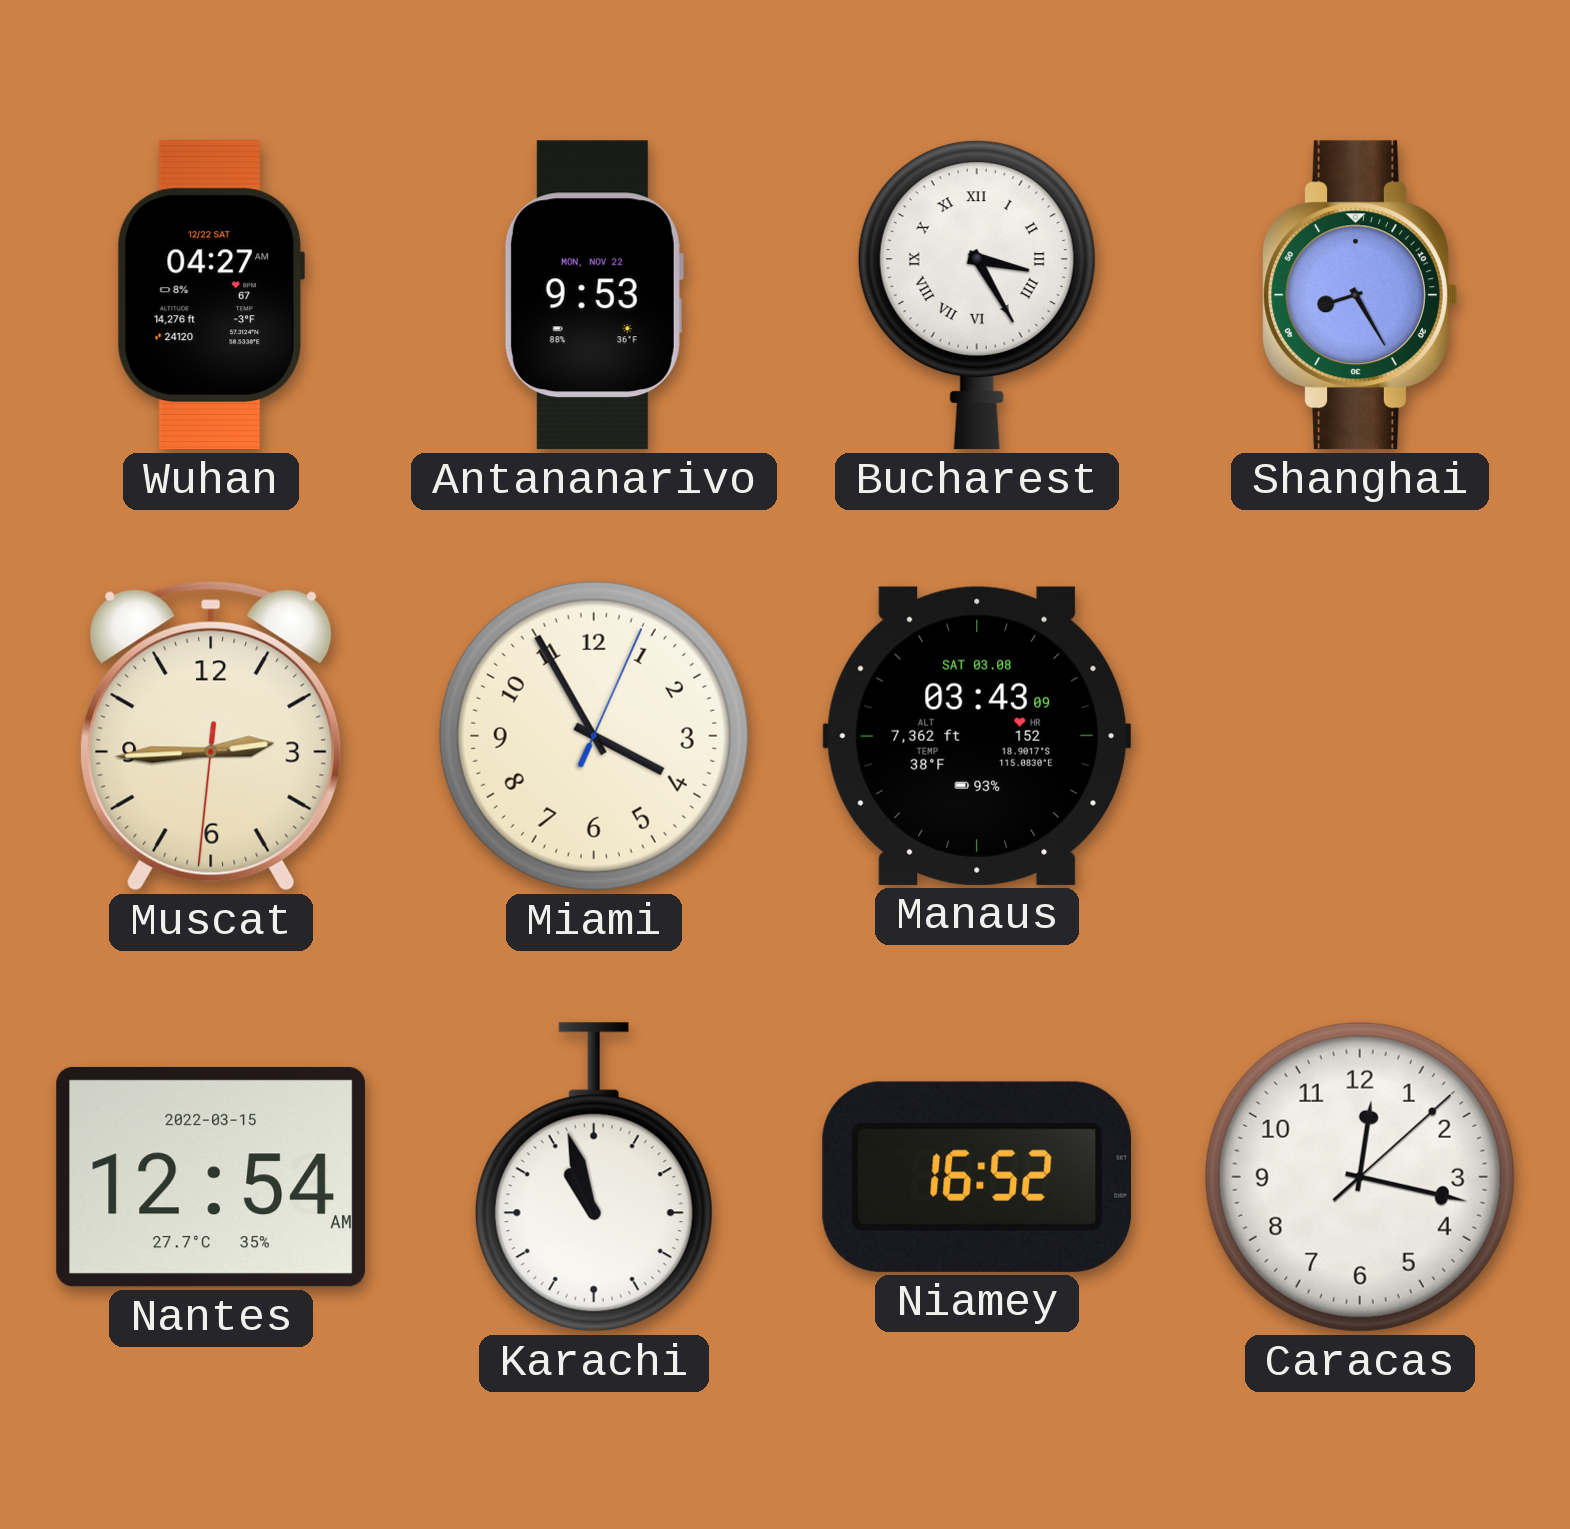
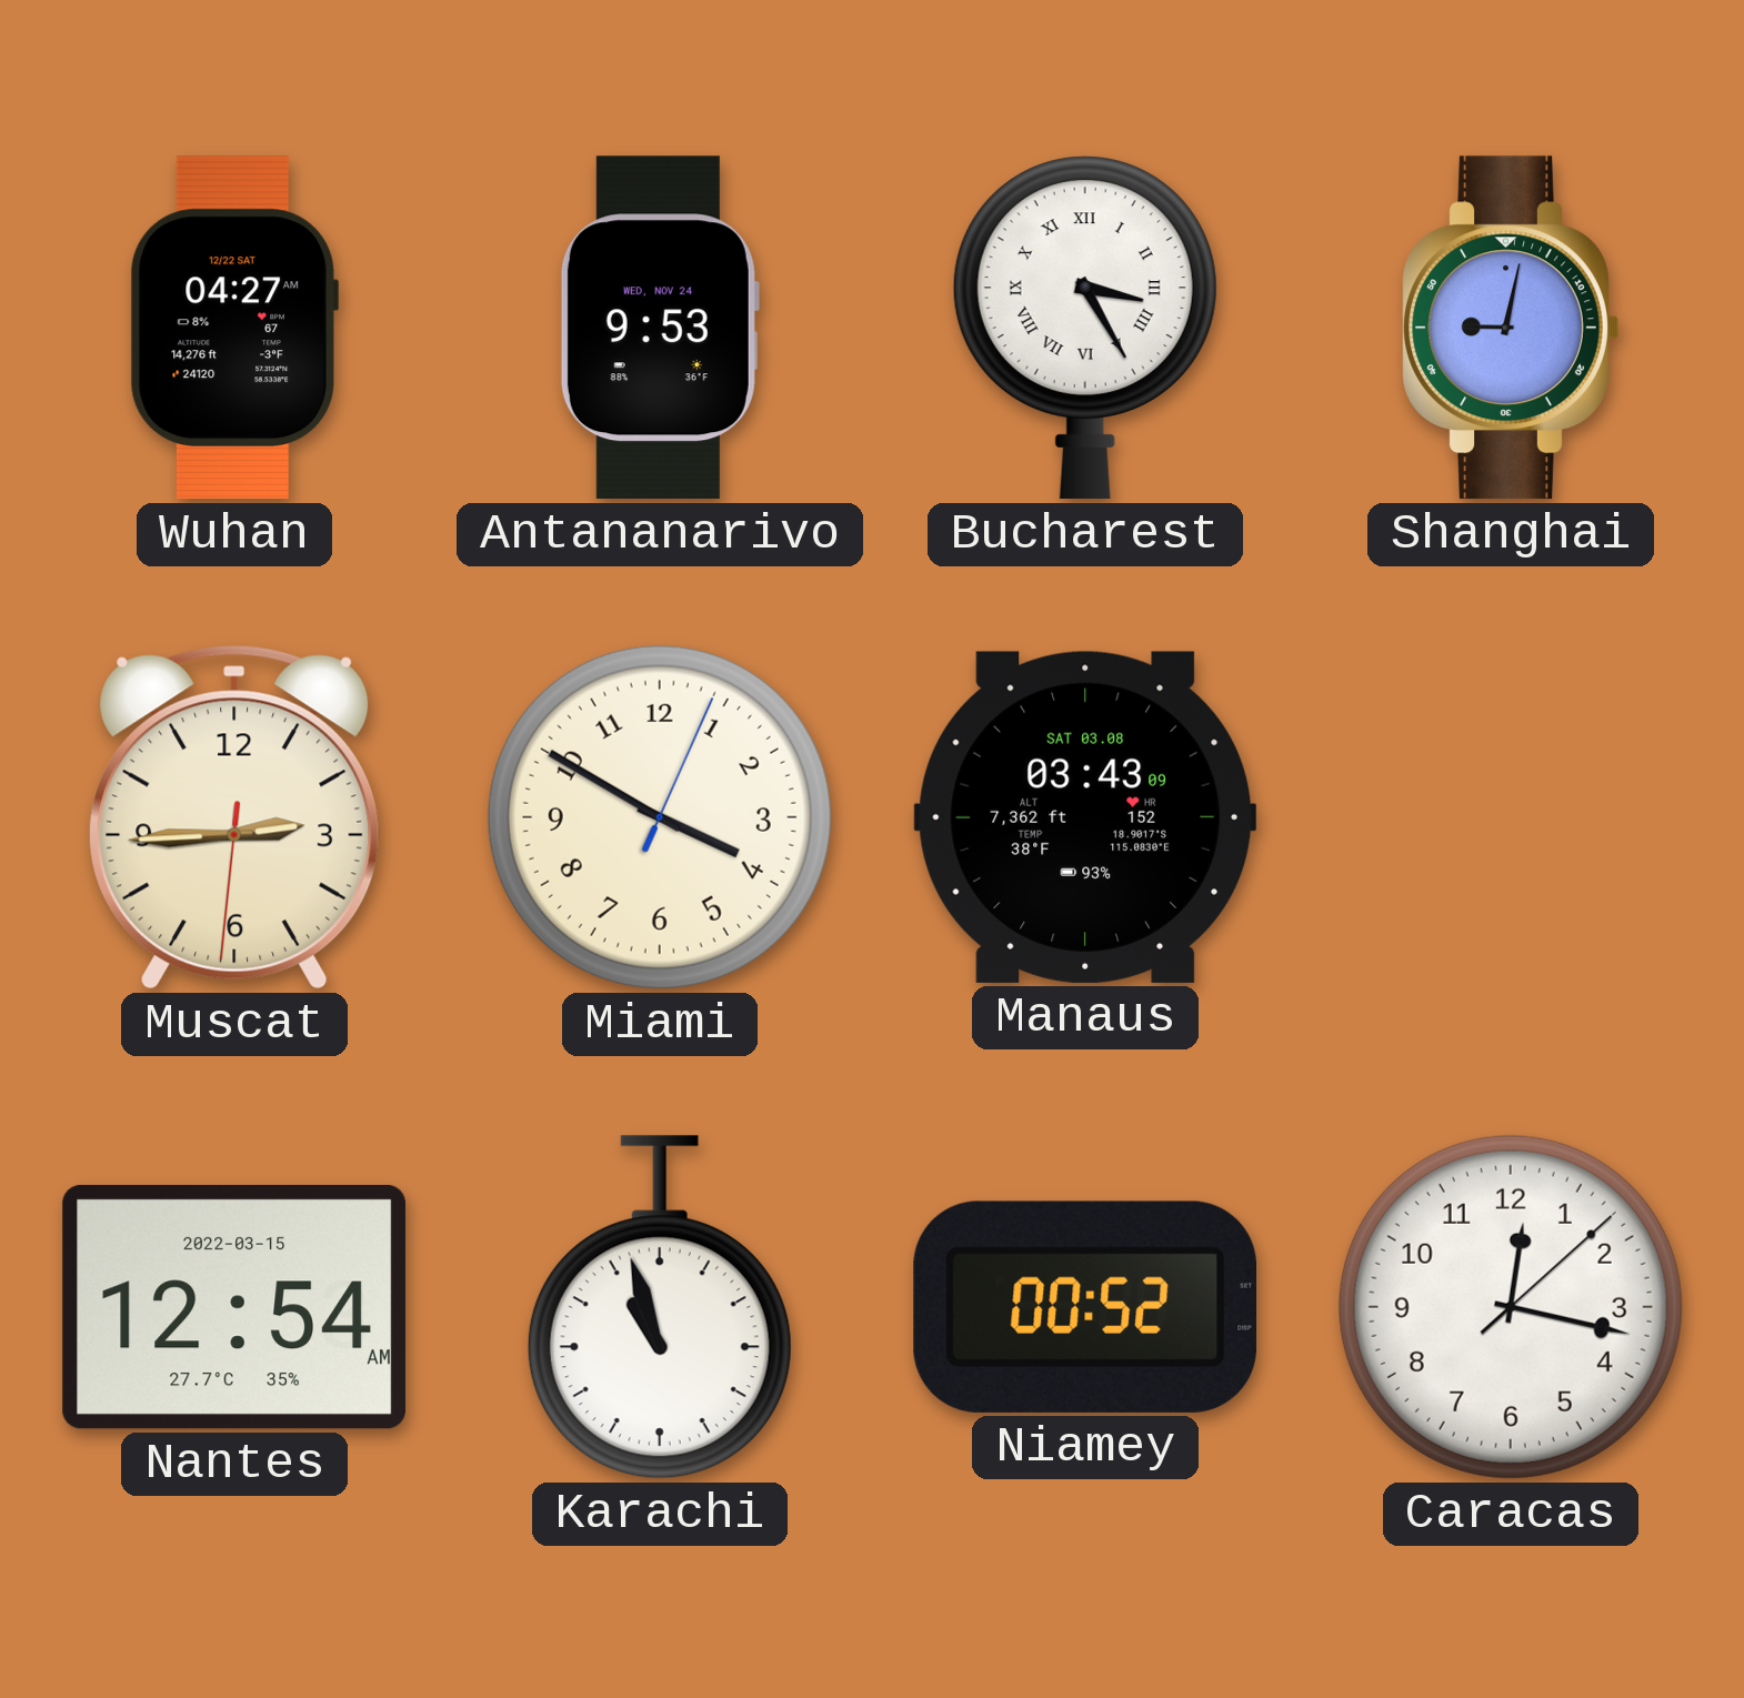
Antananarivo date: MON, NOV 22 -> WED, NOV 24
Shanghai: 8:25 -> 9:02
Miami: 3:55 -> 3:50
Niamey: 16:52 -> 00:52
